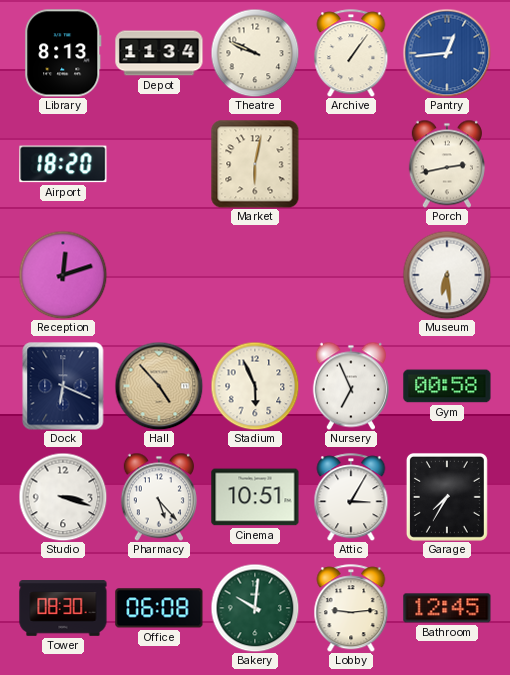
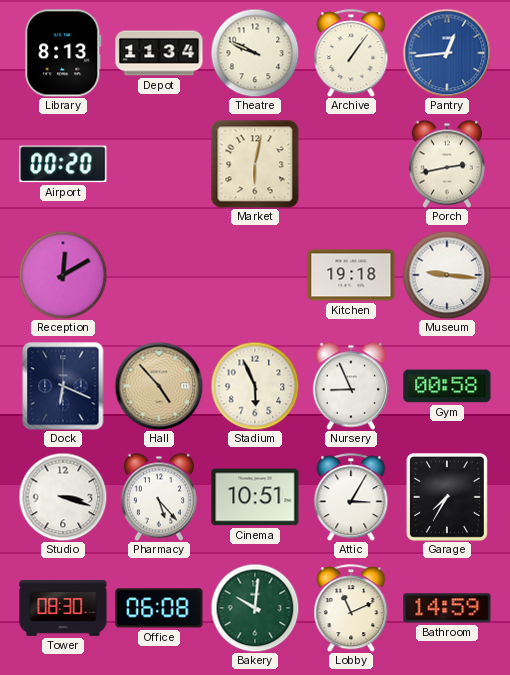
Airport: 18:20 -> 00:20
Reception: 12:12 -> 12:10
Kitchen: none -> 19:18
Museum: 6:29 -> 9:16
Nursery: 6:56 -> 8:56
Lobby: 9:14 -> 11:11
Bathroom: 12:45 -> 14:59
